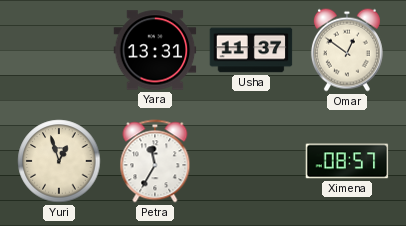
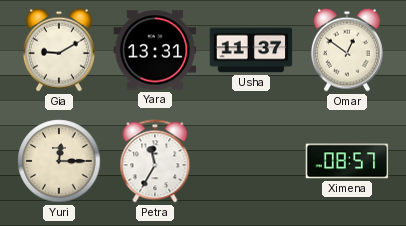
Gia: none -> 9:10
Yuri: 12:57 -> 12:15
